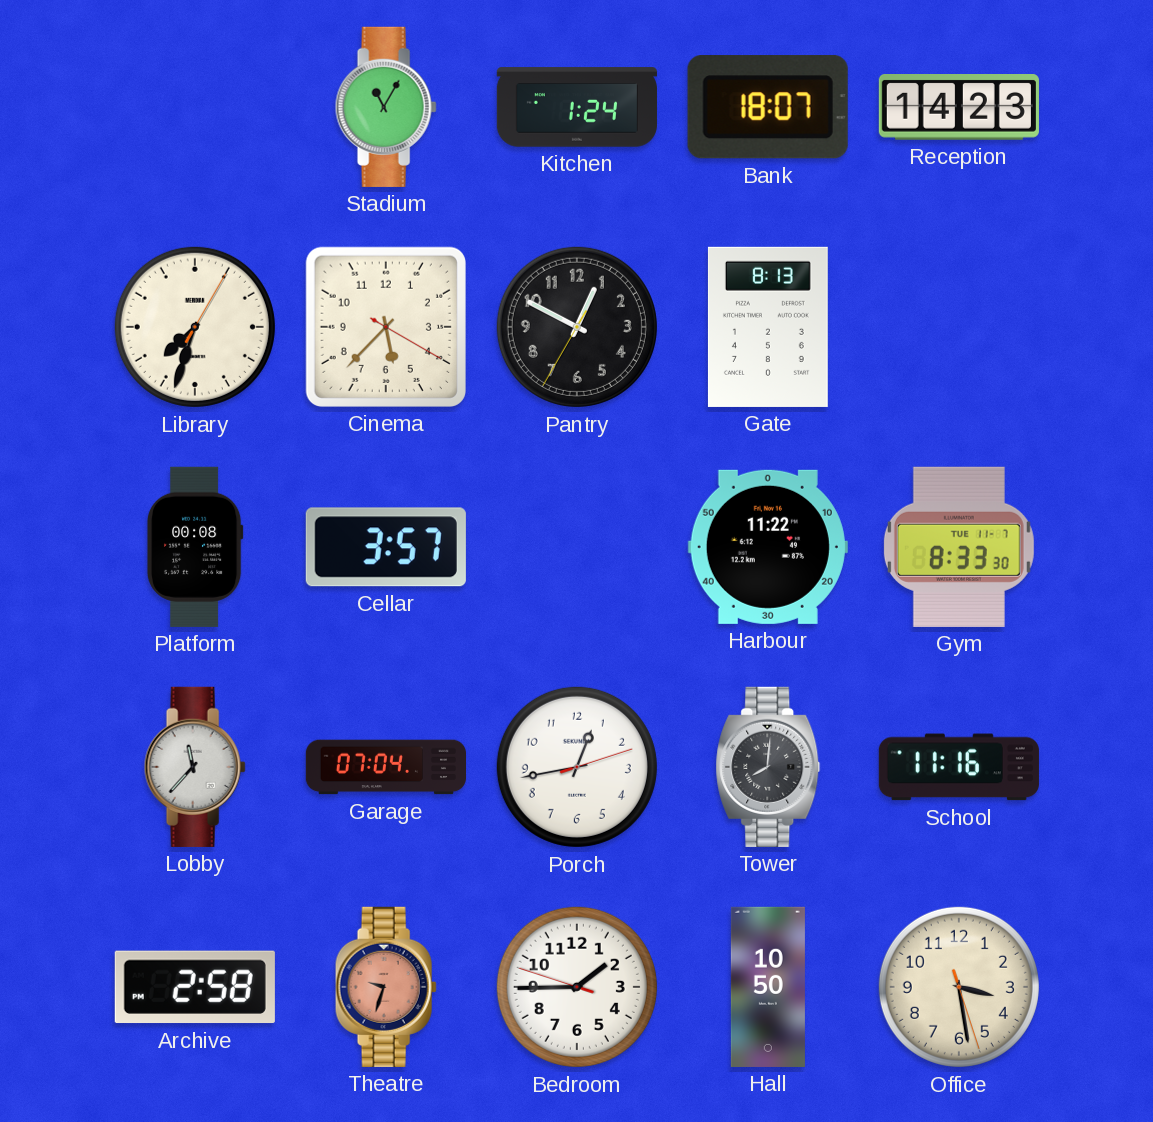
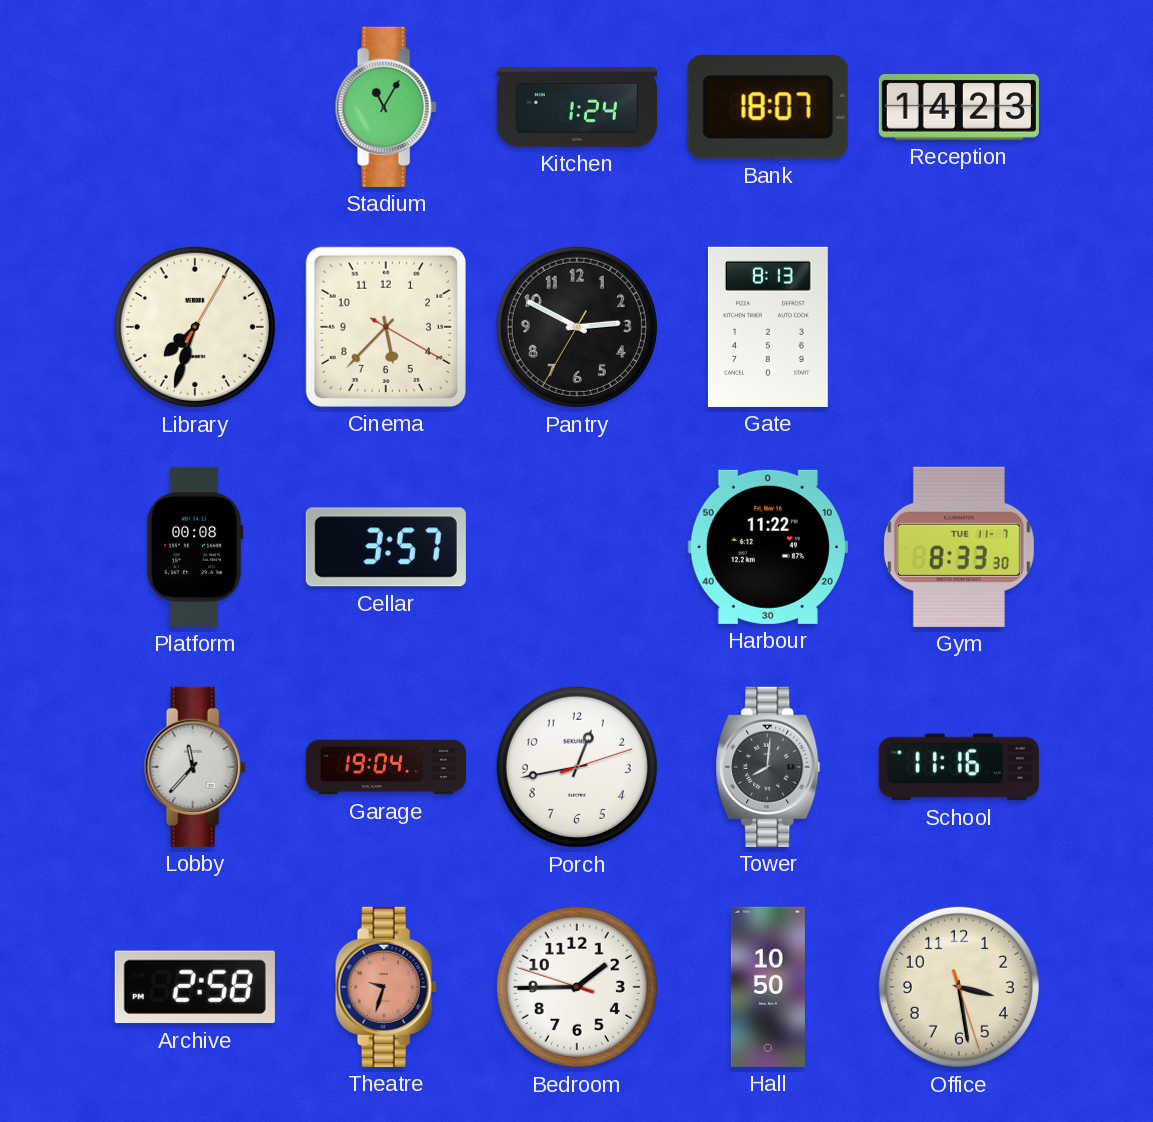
Pantry: 12:49 -> 2:49
Garage: 07:04 -> 19:04
